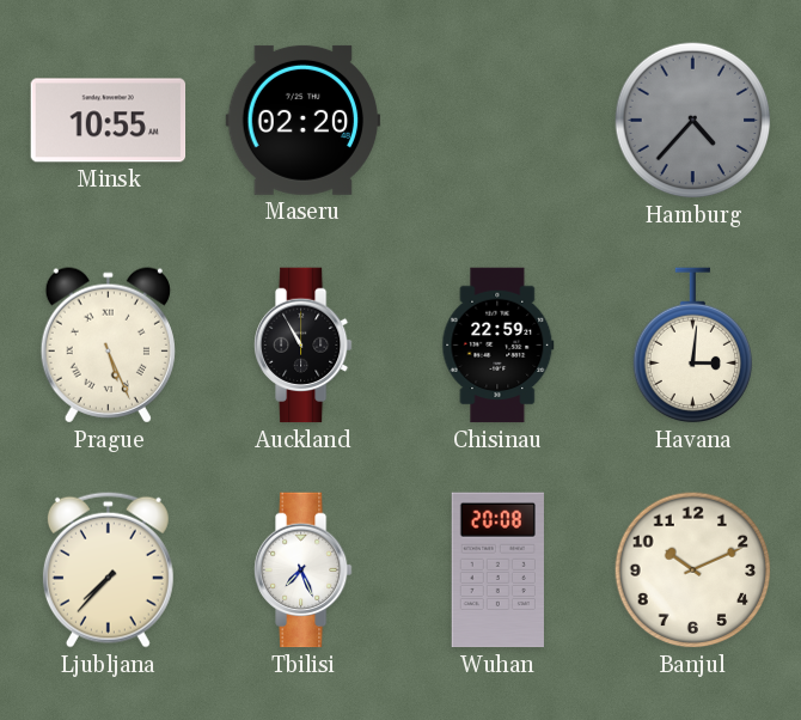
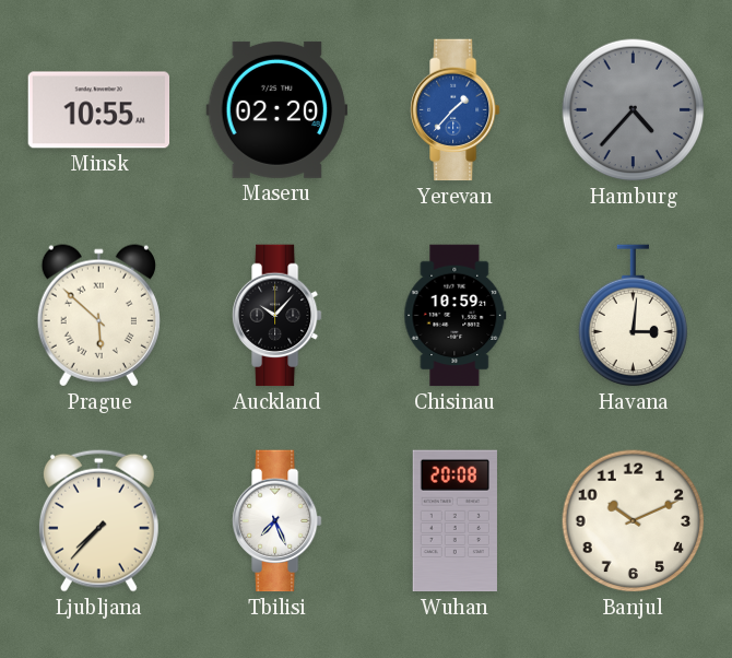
Yerevan: none -> 1:37
Prague: 5:26 -> 5:52
Auckland: 10:55 -> 10:07
Chisinau: 22:59 -> 10:59
